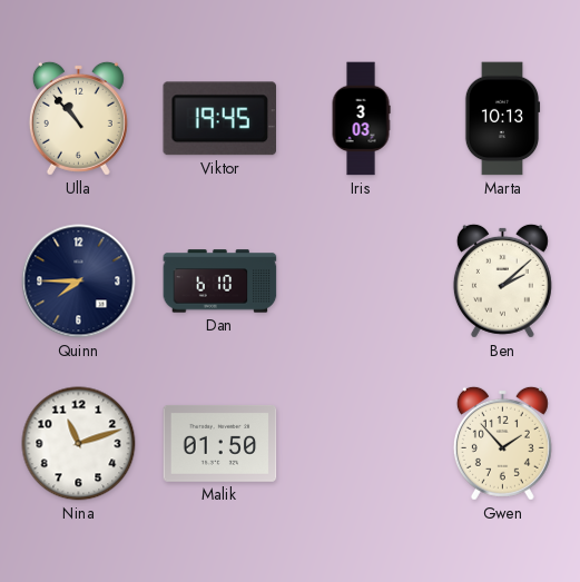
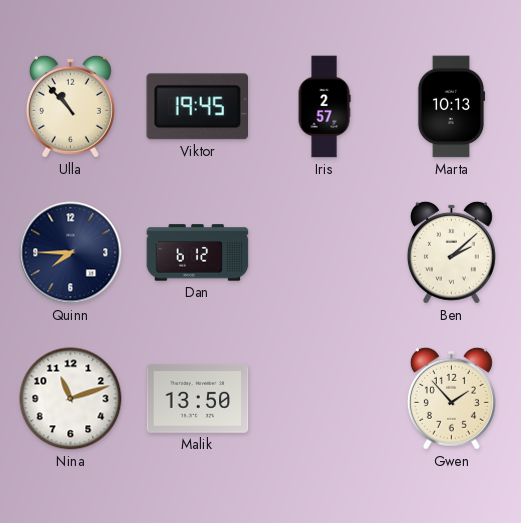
Iris: 3:03 -> 2:57
Dan: 6:10 -> 6:12
Malik: 01:50 -> 13:50
